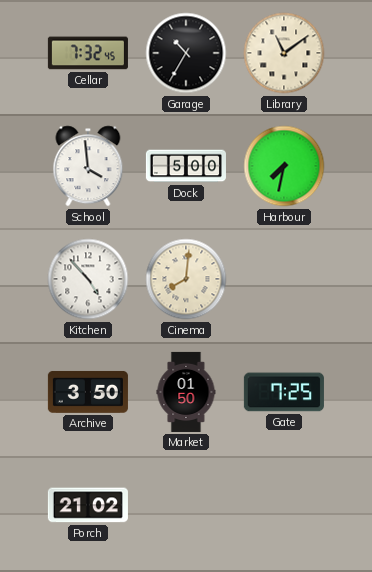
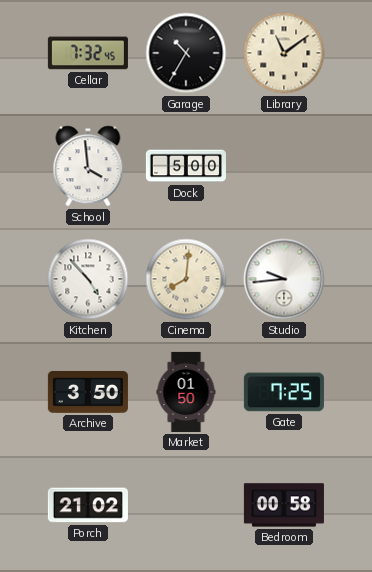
Harbour: 7:32 -> none
Studio: none -> 9:44
Bedroom: none -> 00:58
